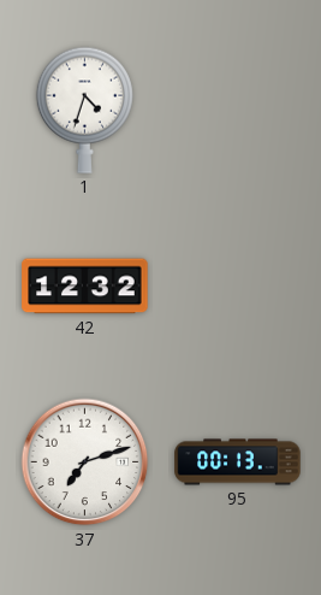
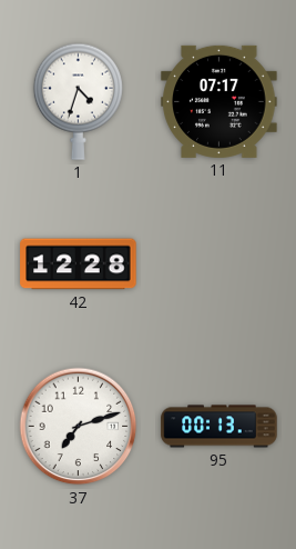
11: none -> 07:17
42: 12:32 -> 12:28
